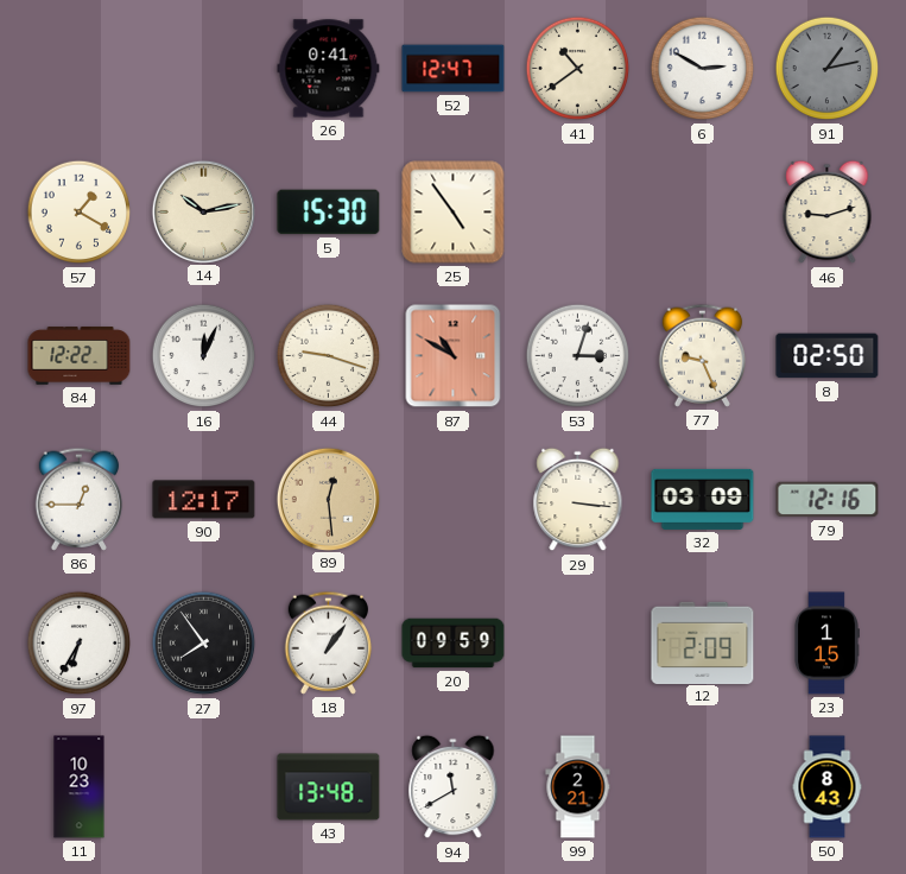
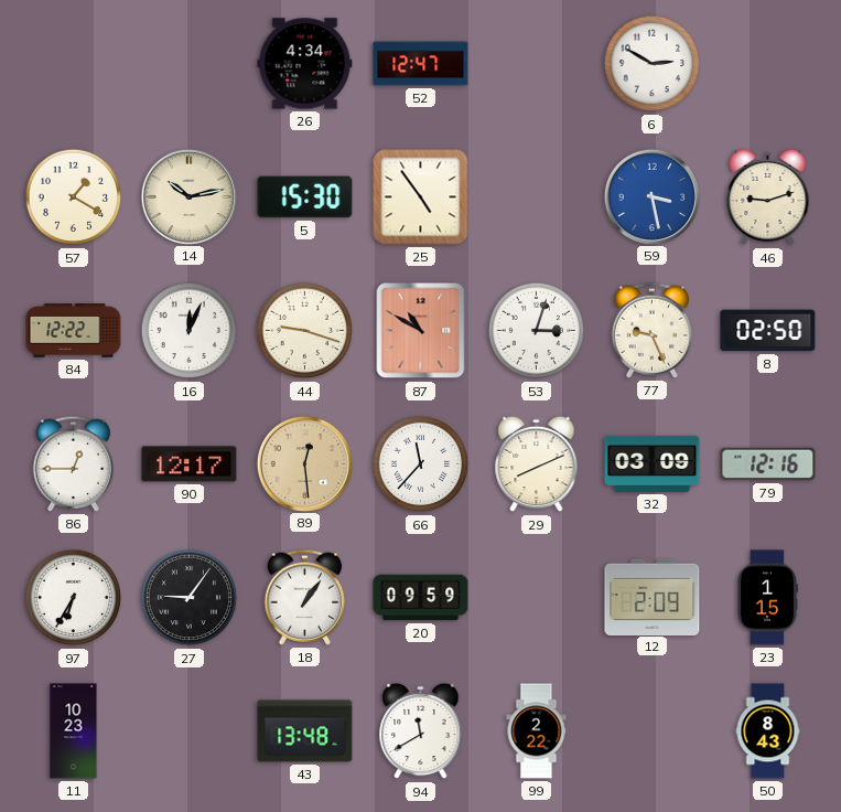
26: 0:41 -> 4:34
41: 10:39 -> none
91: 1:13 -> none
59: none -> 3:28
66: none -> 11:37
29: 3:16 -> 8:11
27: 7:54 -> 9:06
99: 2:21 -> 2:22
